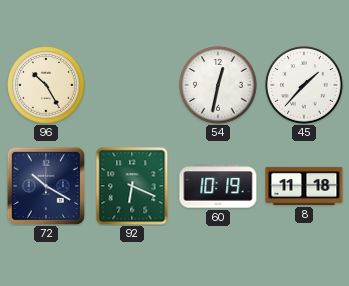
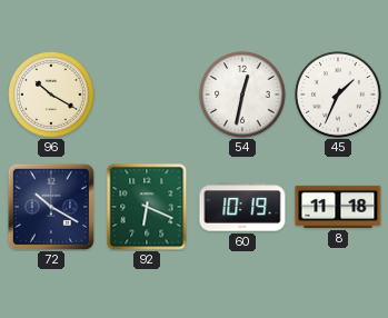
96: 10:25 -> 10:20
45: 1:37 -> 1:34
